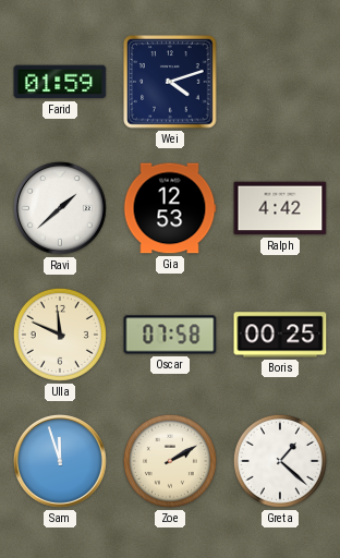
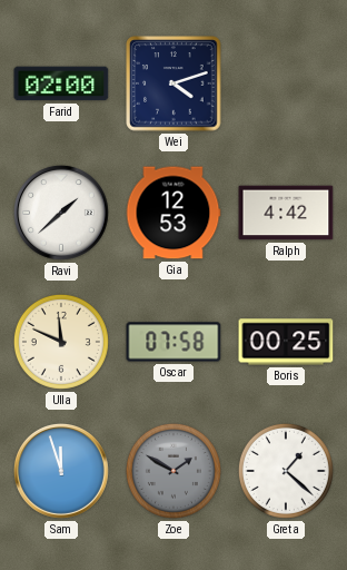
Farid: 01:59 -> 02:00
Zoe: 2:10 -> 1:50
Zoe dial: cream -> grey
